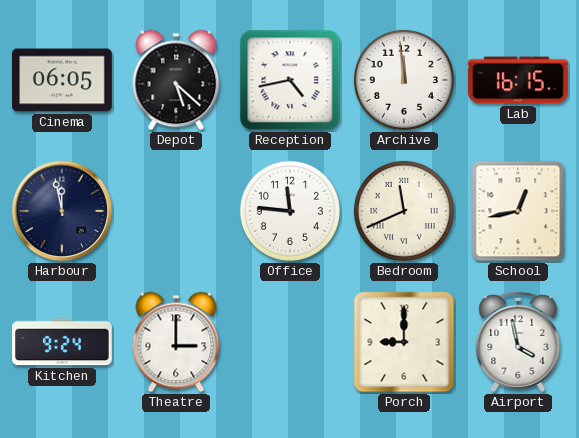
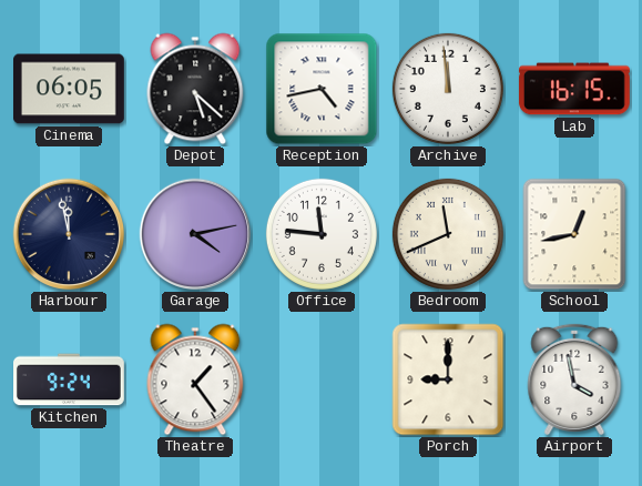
Garage: none -> 4:13
Theatre: 3:00 -> 1:24
